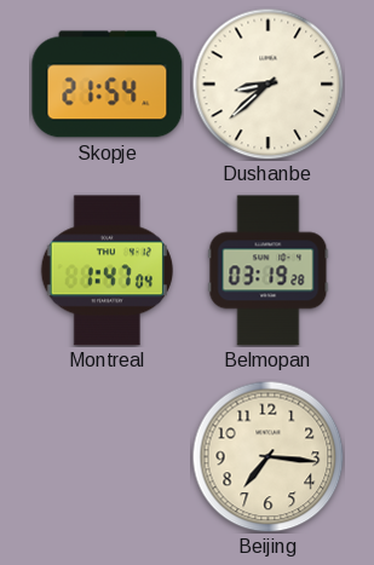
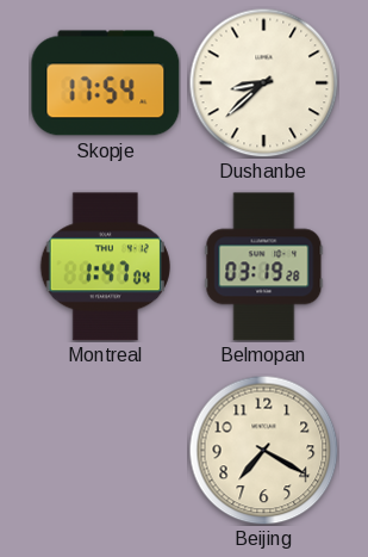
Skopje: 21:54 -> 17:54
Beijing: 7:16 -> 7:20
